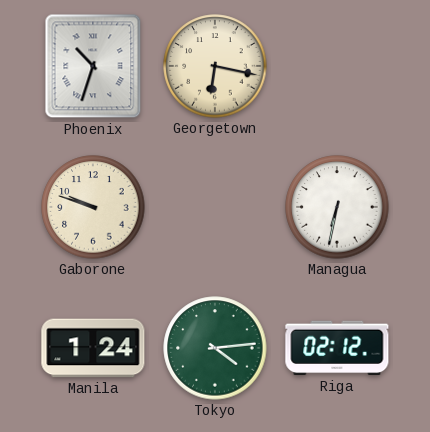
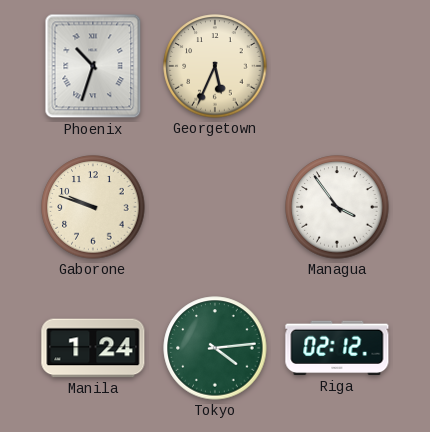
Georgetown: 6:17 -> 5:34
Managua: 6:32 -> 3:54
